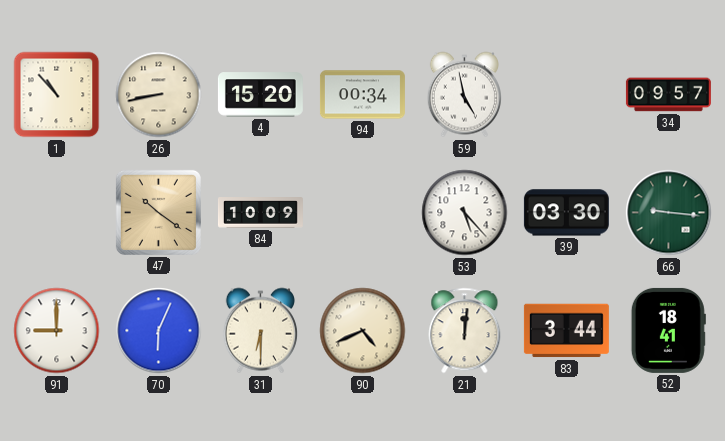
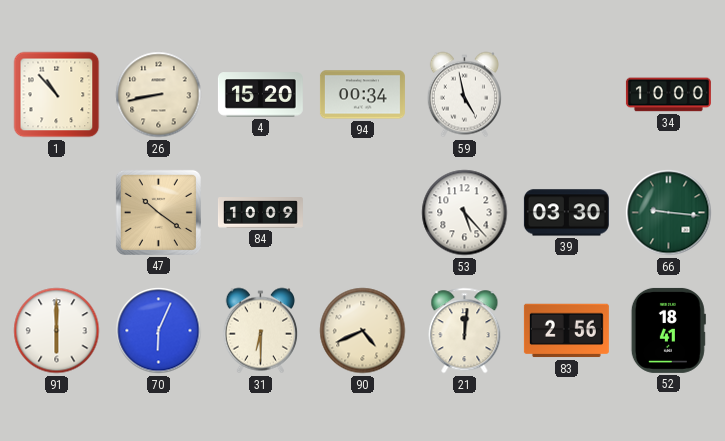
34: 09:57 -> 10:00
91: 9:00 -> 6:00
83: 3:44 -> 2:56
